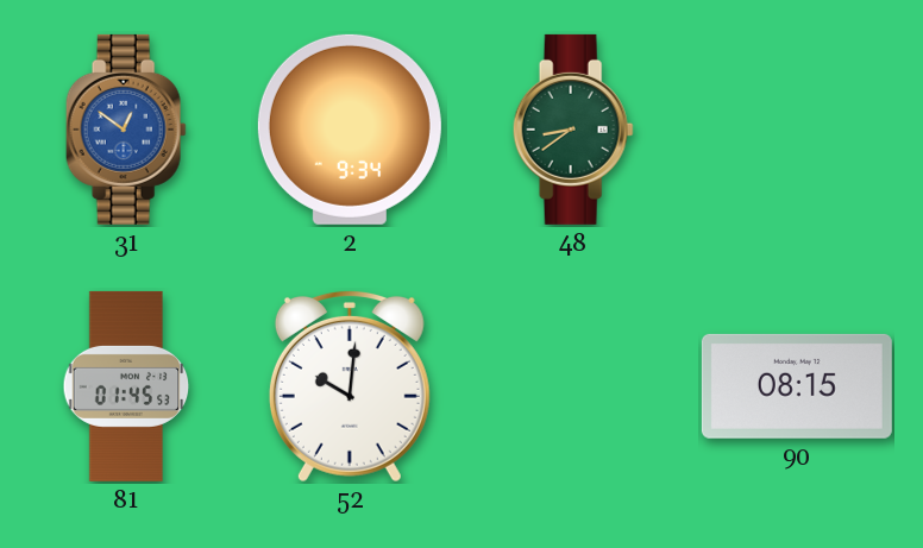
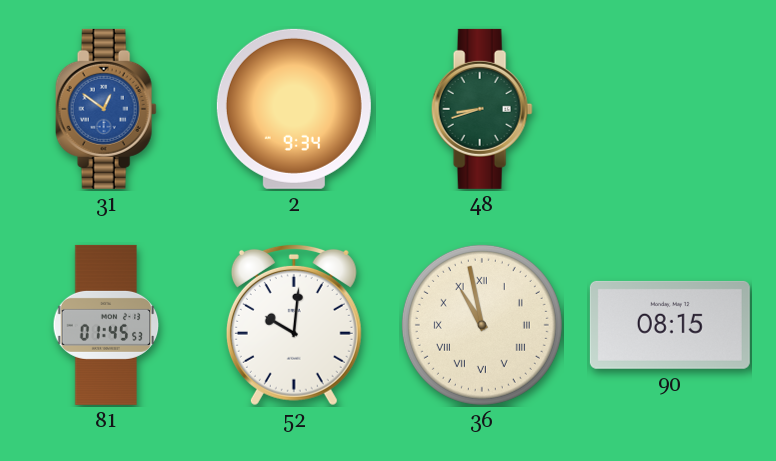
48: 8:39 -> 8:42
36: none -> 10:58
